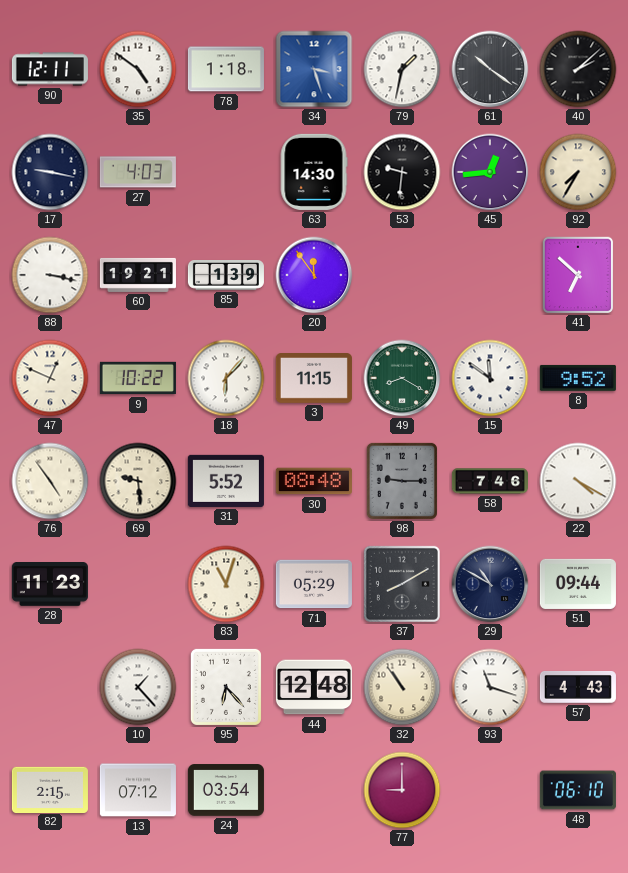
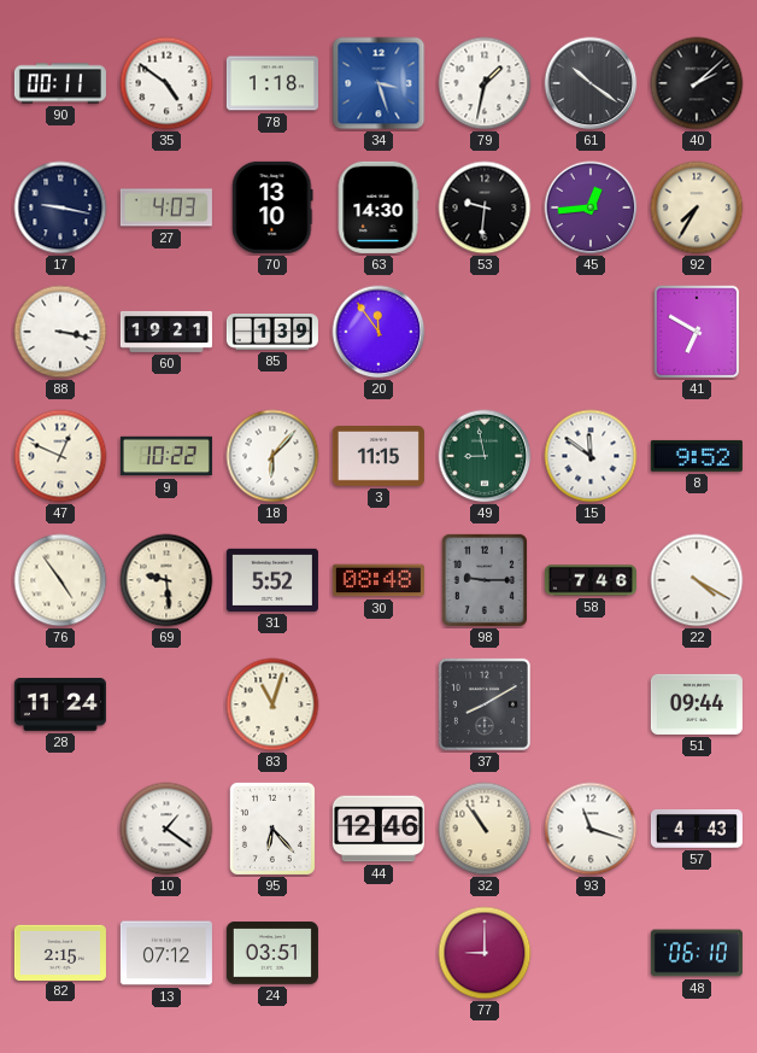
90: 12:11 -> 00:11
70: none -> 13:10
41: 6:52 -> 6:50
49: 8:20 -> 8:58
28: 11:23 -> 11:24
71: 05:29 -> none
29: 10:50 -> none
10: 1:23 -> 1:21
44: 12:48 -> 12:46
24: 03:54 -> 03:51
